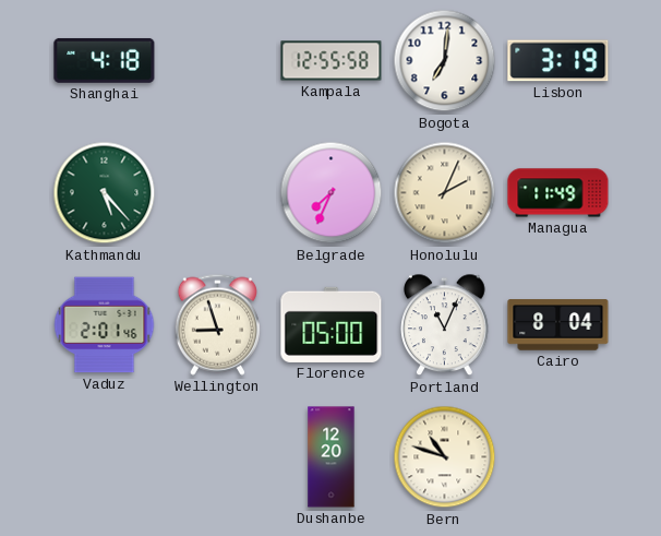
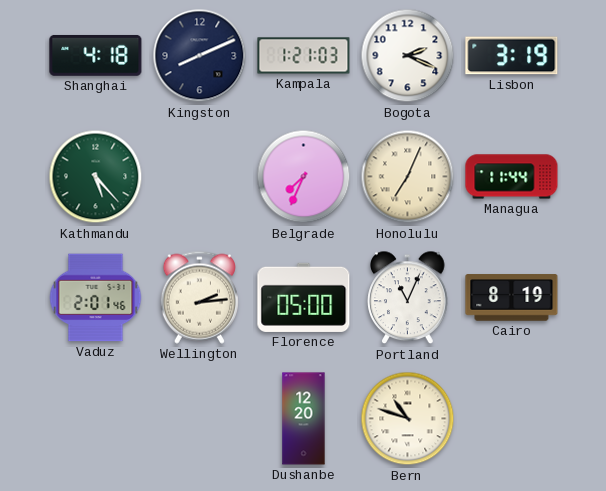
Kingston: none -> 8:11
Kampala: 12:55 -> 1:21
Bogota: 7:01 -> 2:19
Honolulu: 2:04 -> 7:04
Managua: 11:49 -> 11:44
Wellington: 8:57 -> 2:14
Cairo: 8:04 -> 8:19
